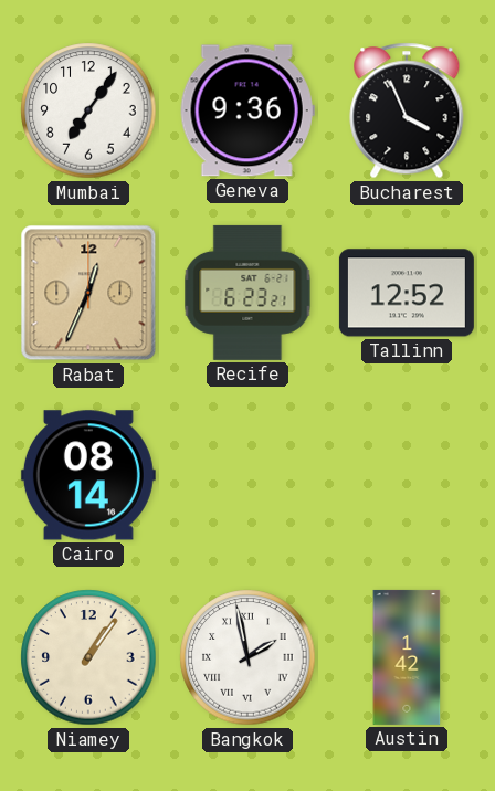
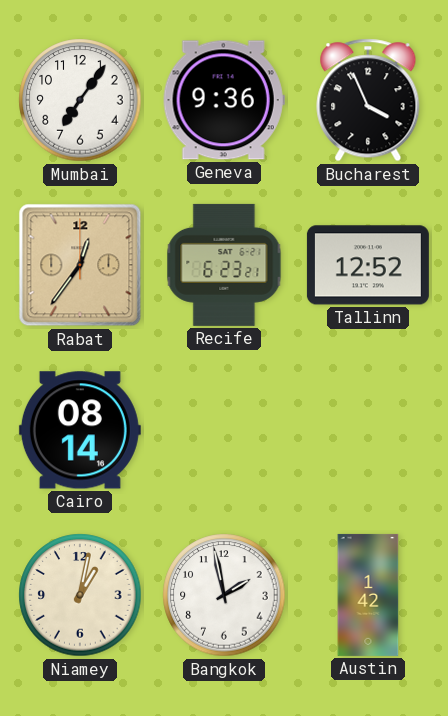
Rabat: 12:34 -> 12:36
Niamey: 1:06 -> 1:02
Bangkok numerals: Roman -> Arabic
